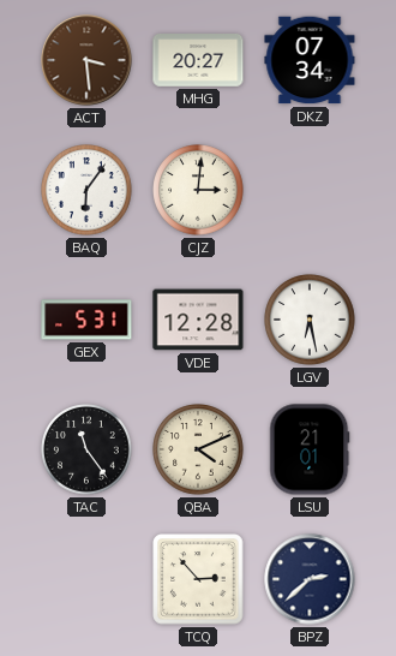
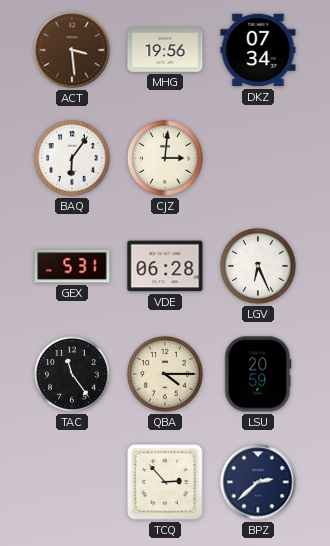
MHG: 20:27 -> 19:56
VDE: 12:28 -> 06:28
LGV: 6:28 -> 6:26
QBA: 4:11 -> 4:15
LSU: 21:01 -> 20:59
